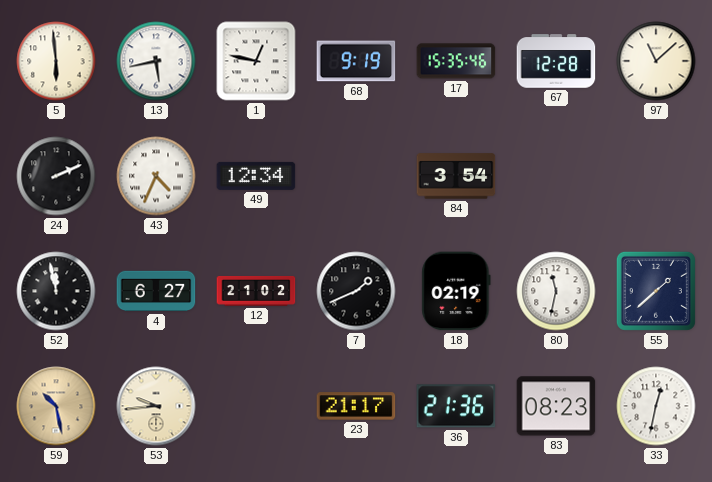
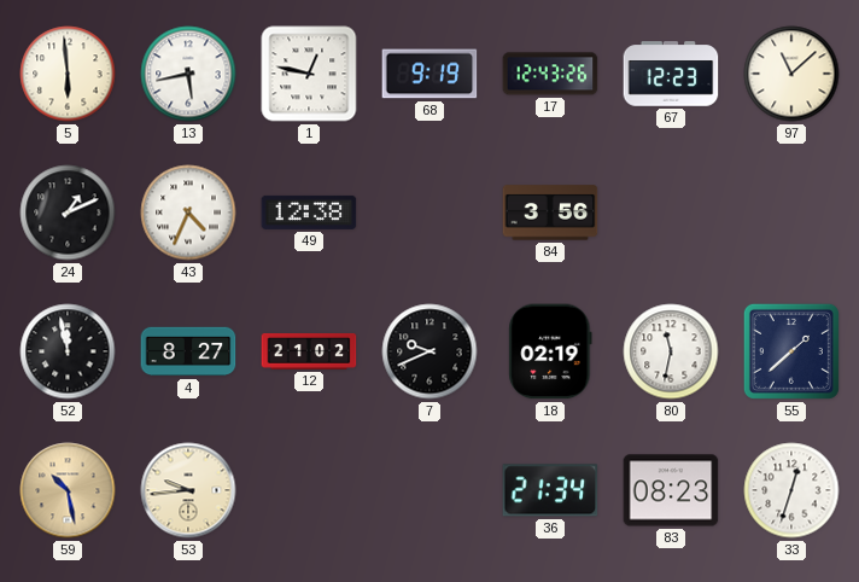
17: 15:35 -> 12:43
67: 12:28 -> 12:23
24: 2:11 -> 1:11
49: 12:34 -> 12:38
84: 3:54 -> 3:56
4: 6:27 -> 8:27
7: 1:41 -> 9:41
23: 21:17 -> none
36: 21:36 -> 21:34
33: 12:32 -> 12:33
